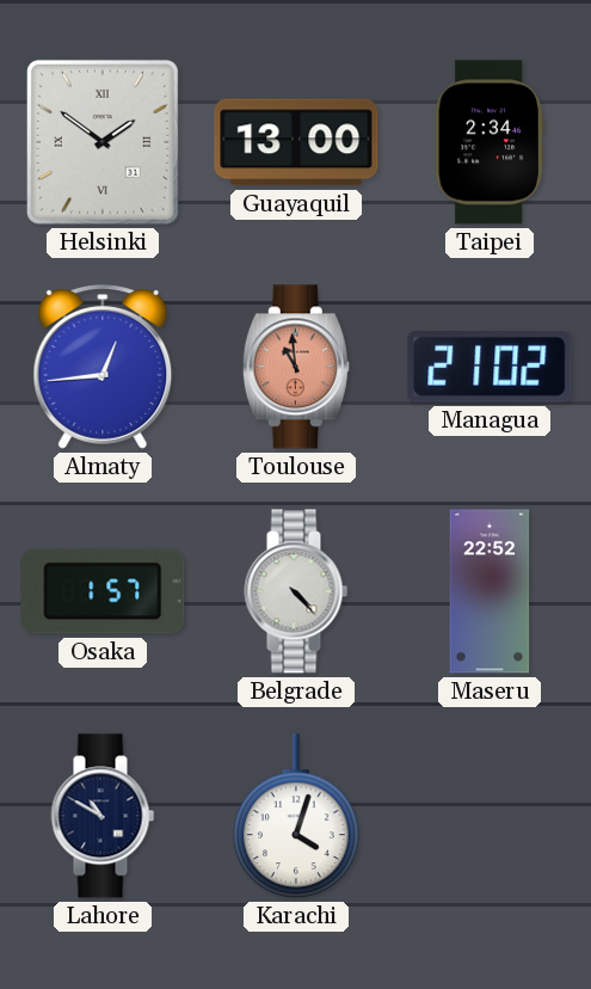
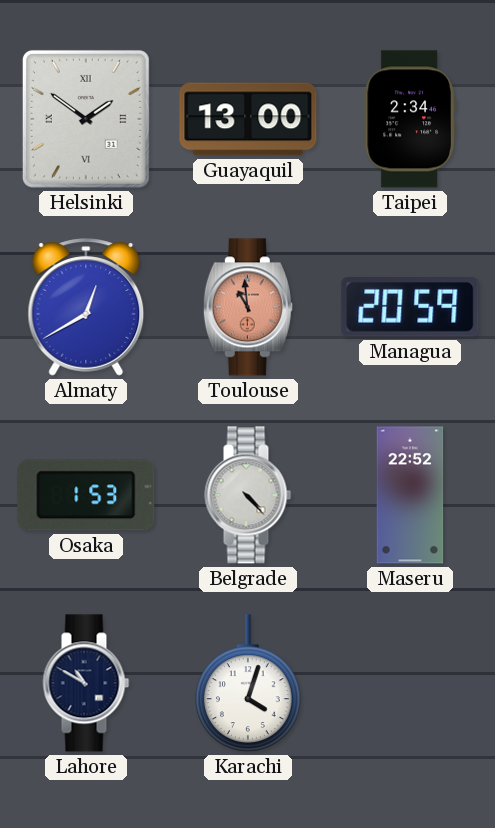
Almaty: 12:44 -> 12:40
Managua: 21:02 -> 20:59
Osaka: 1:57 -> 1:53
